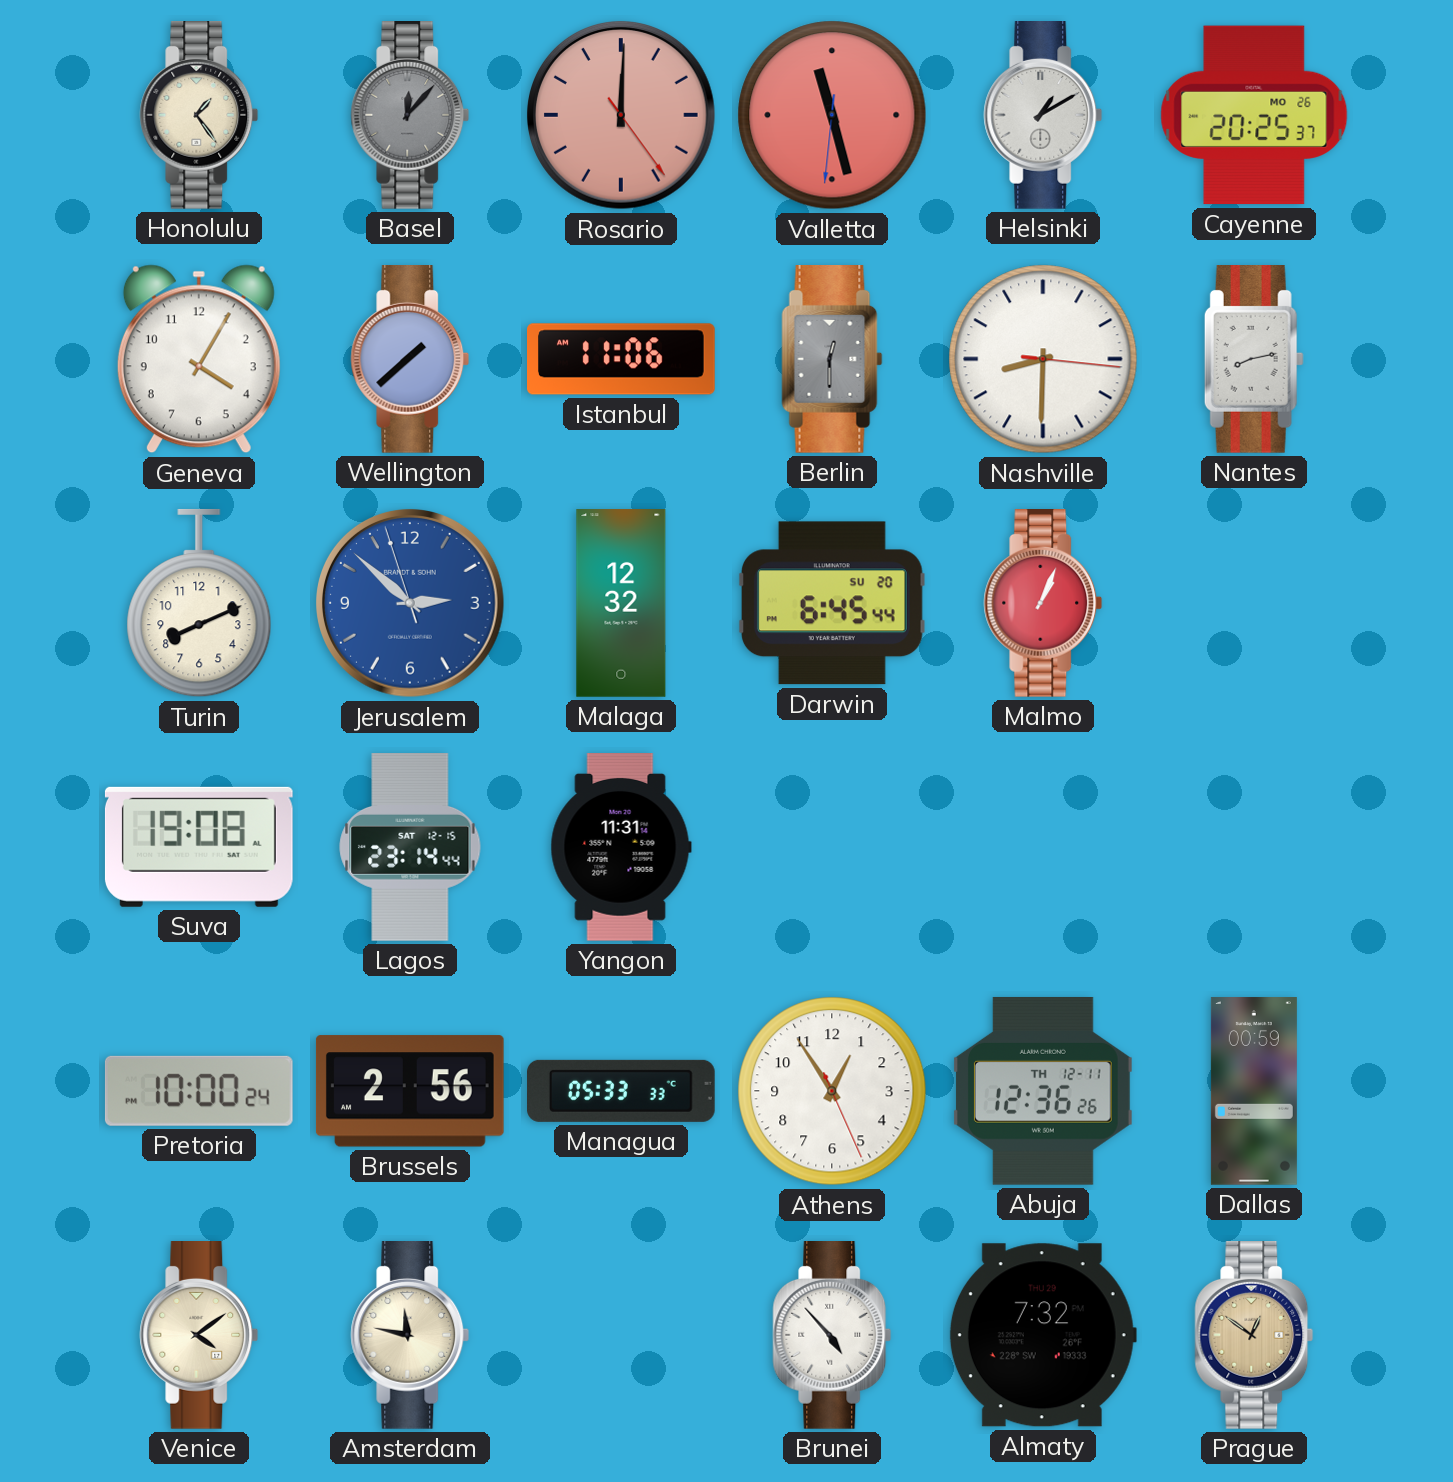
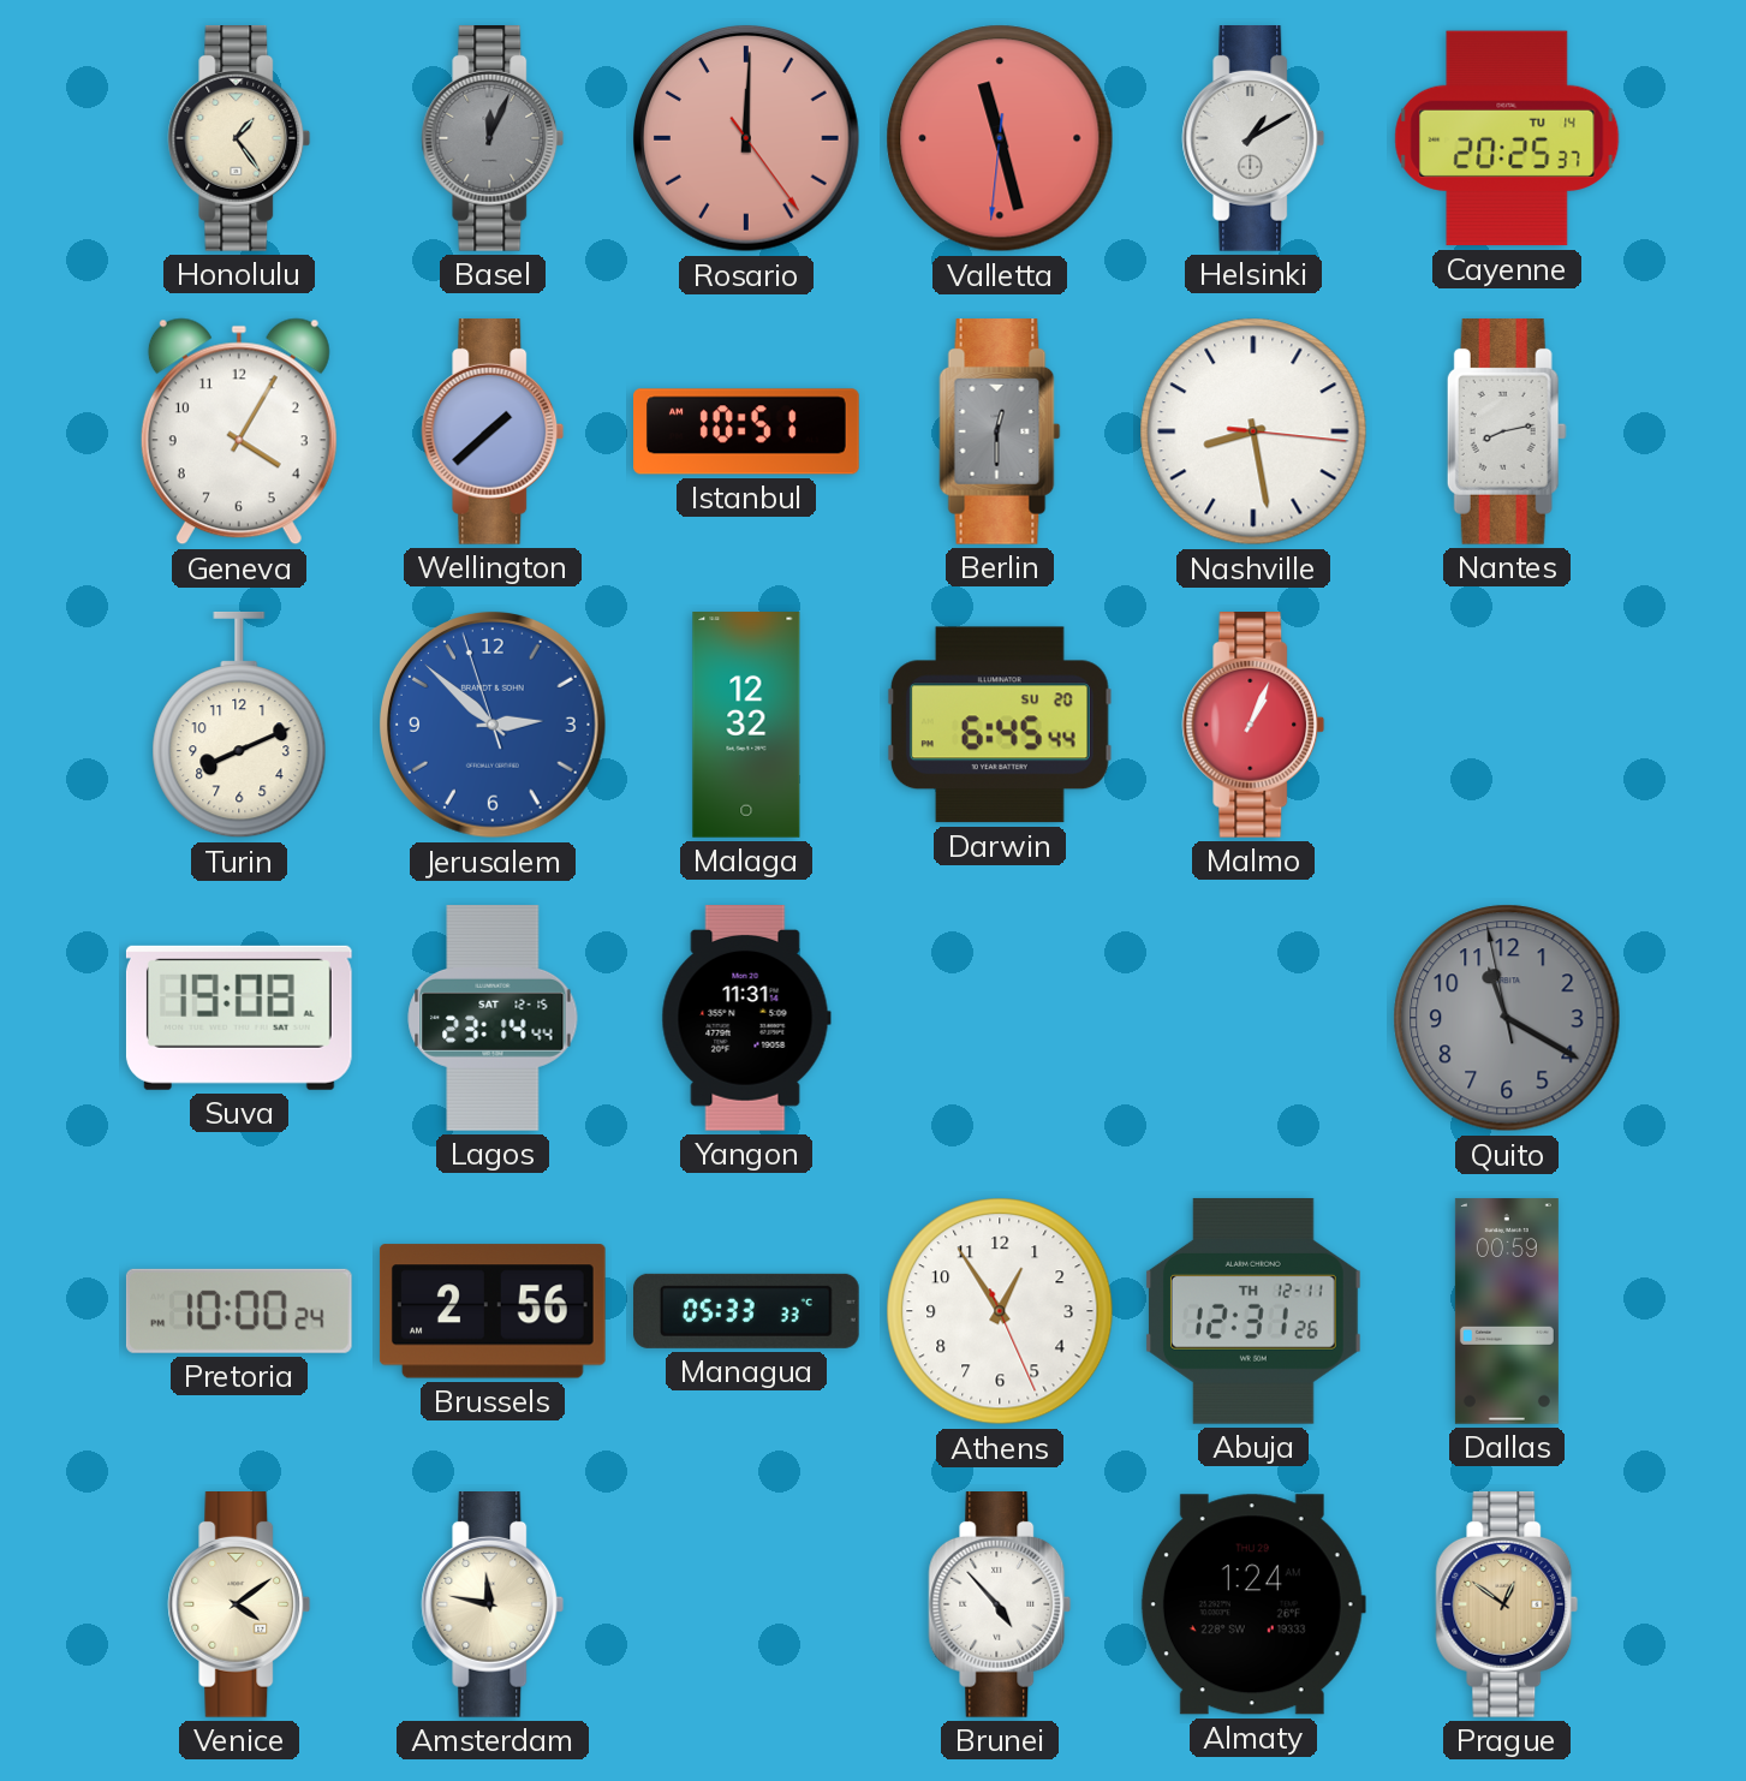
Basel: 12:07 -> 12:04
Cayenne date: MO 26 -> TU 14
Istanbul: 11:06 -> 10:51
Nashville: 8:30 -> 8:28
Quito: none -> 11:19
Abuja: 12:36 -> 12:31
Almaty: 7:32 -> 1:24
